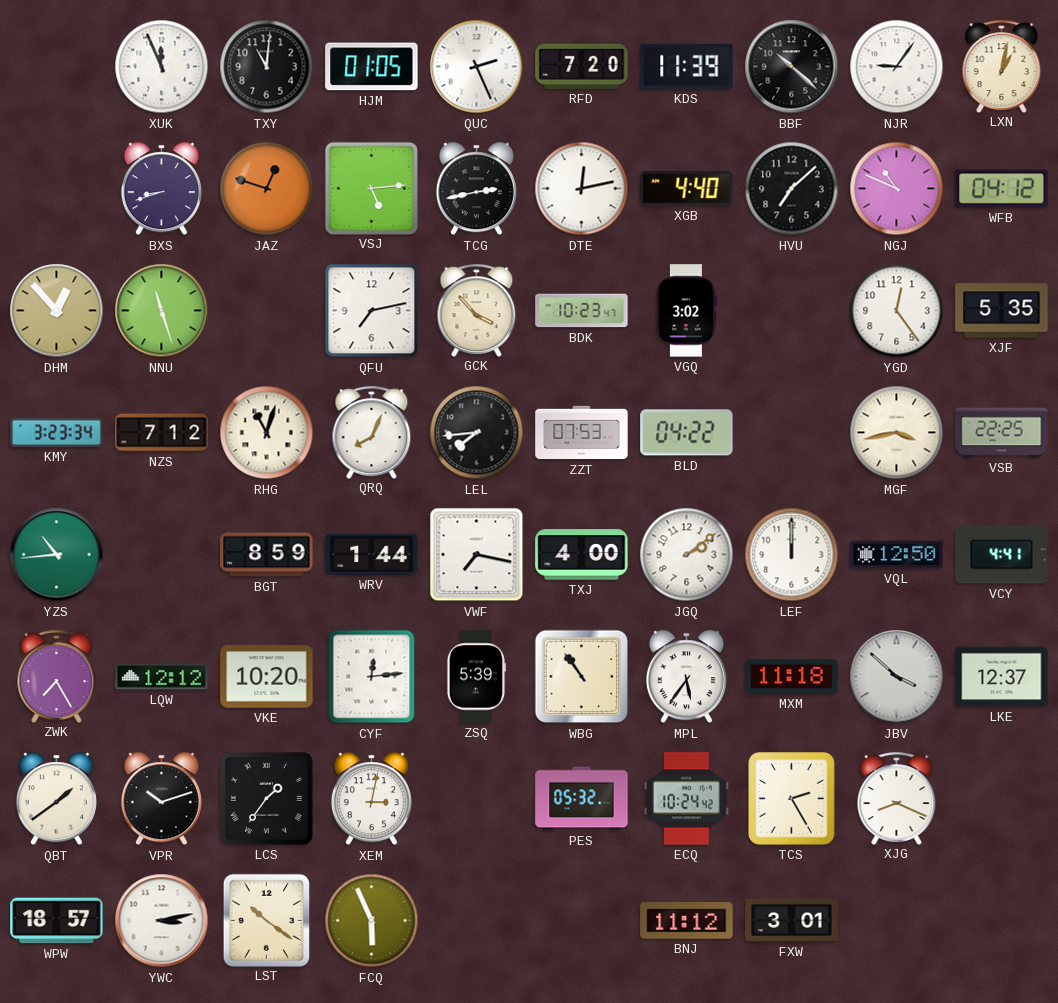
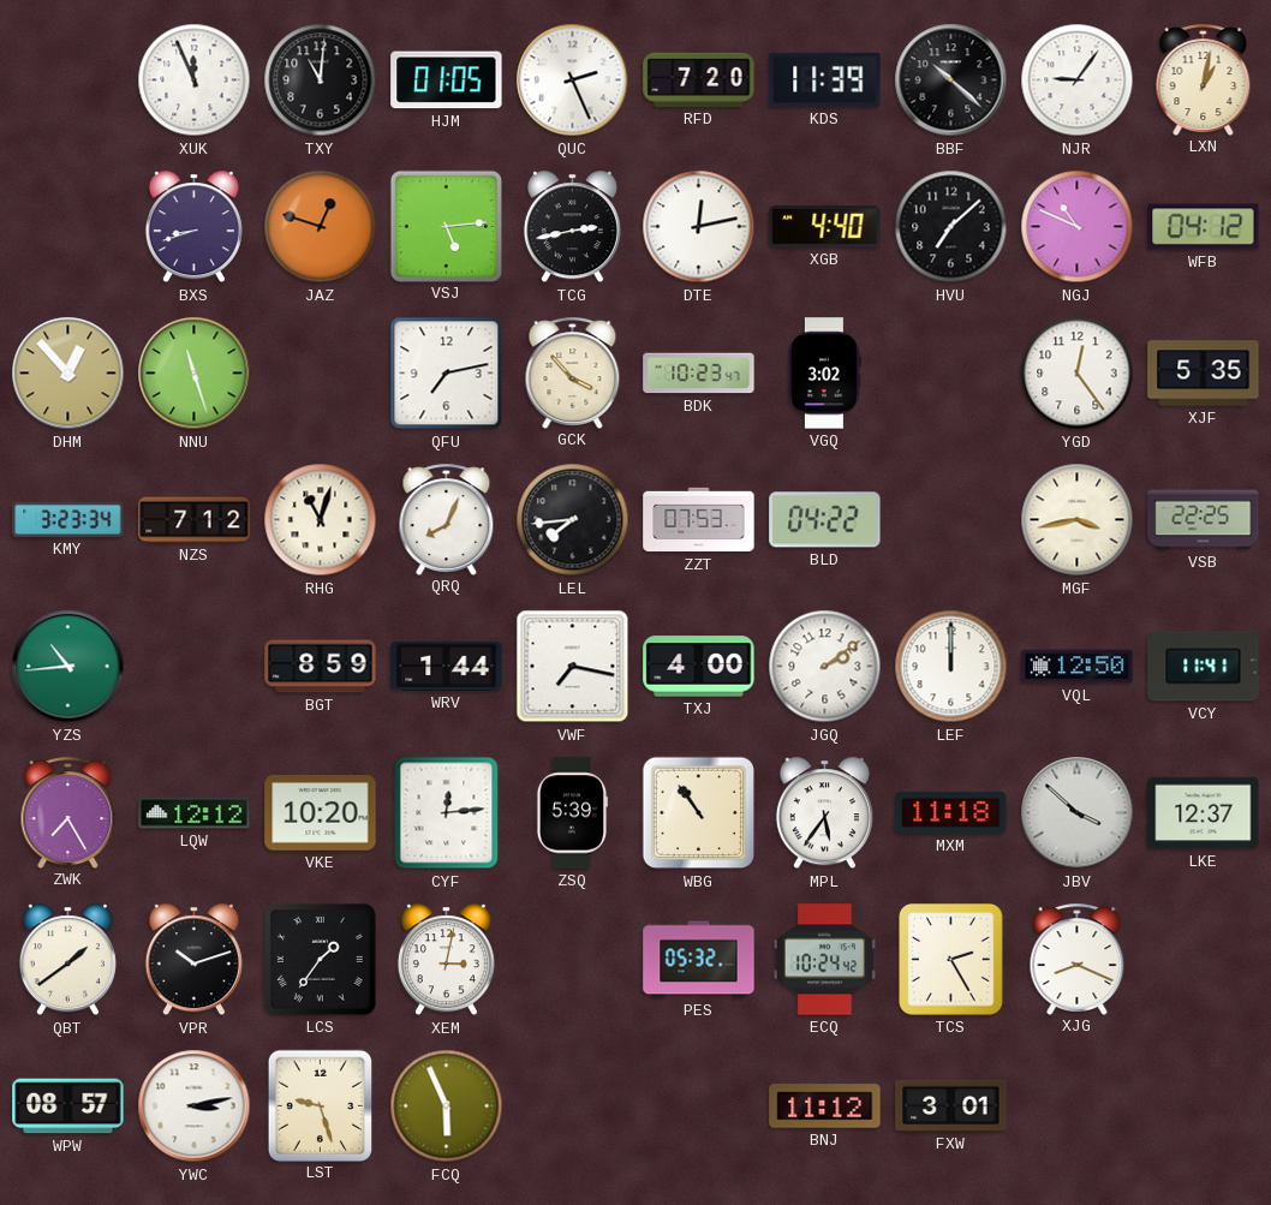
VCY: 4:41 -> 11:41
WPW: 18:57 -> 08:57
LST: 10:21 -> 9:27
